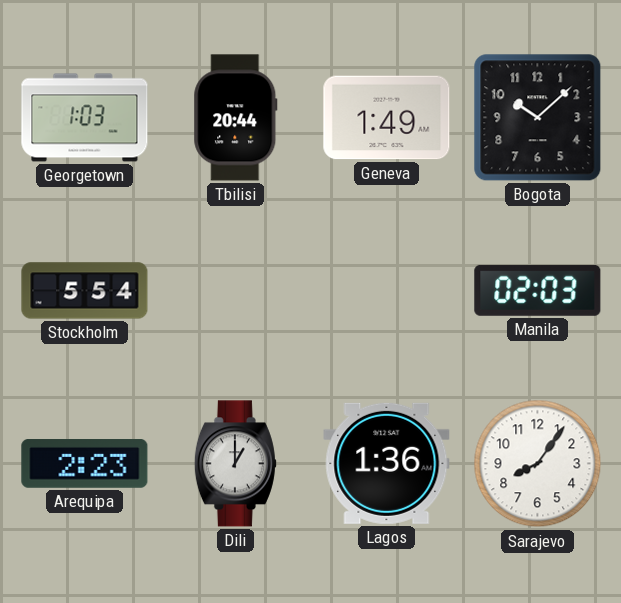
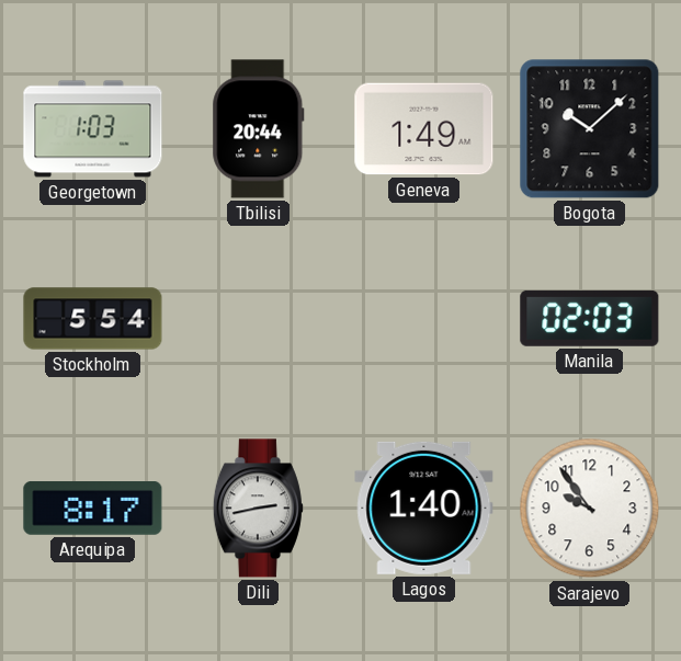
Arequipa: 2:23 -> 8:17
Dili: 1:00 -> 2:43
Lagos: 1:36 -> 1:40
Sarajevo: 8:06 -> 9:54
